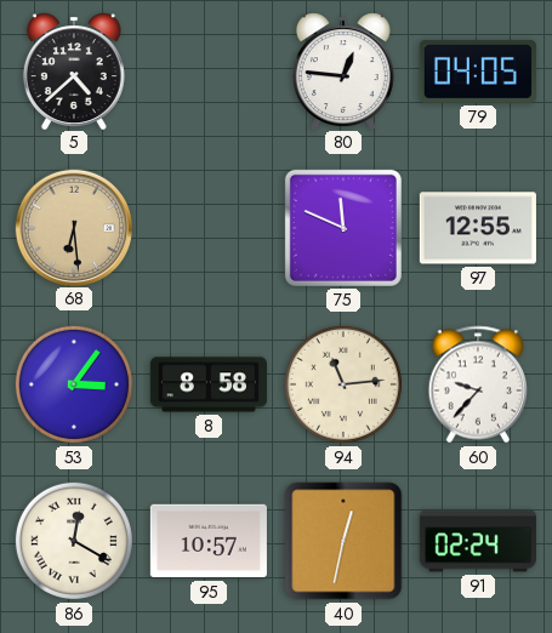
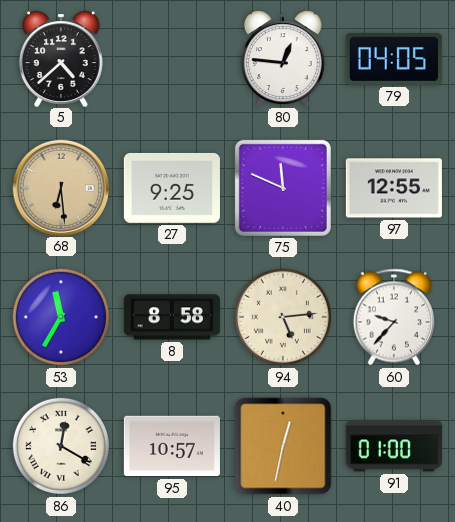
27: none -> 9:25
53: 3:06 -> 11:35
94: 11:14 -> 5:14
91: 02:24 -> 01:00
